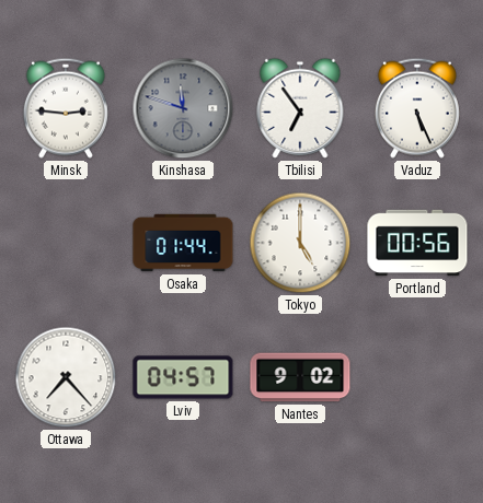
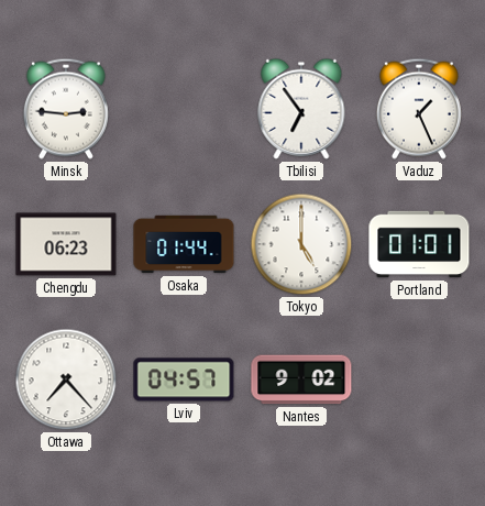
Kinshasa: 11:48 -> none
Vaduz: 5:26 -> 1:26
Chengdu: none -> 06:23
Portland: 00:56 -> 01:01
